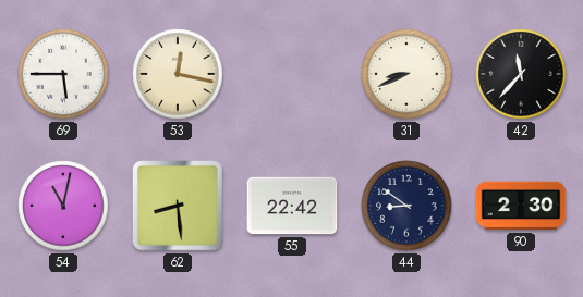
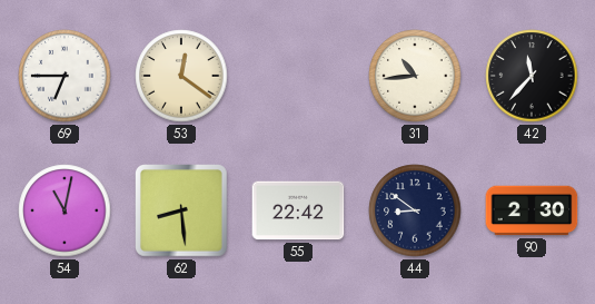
69: 5:45 -> 6:45
53: 12:17 -> 12:21
31: 8:41 -> 10:44
